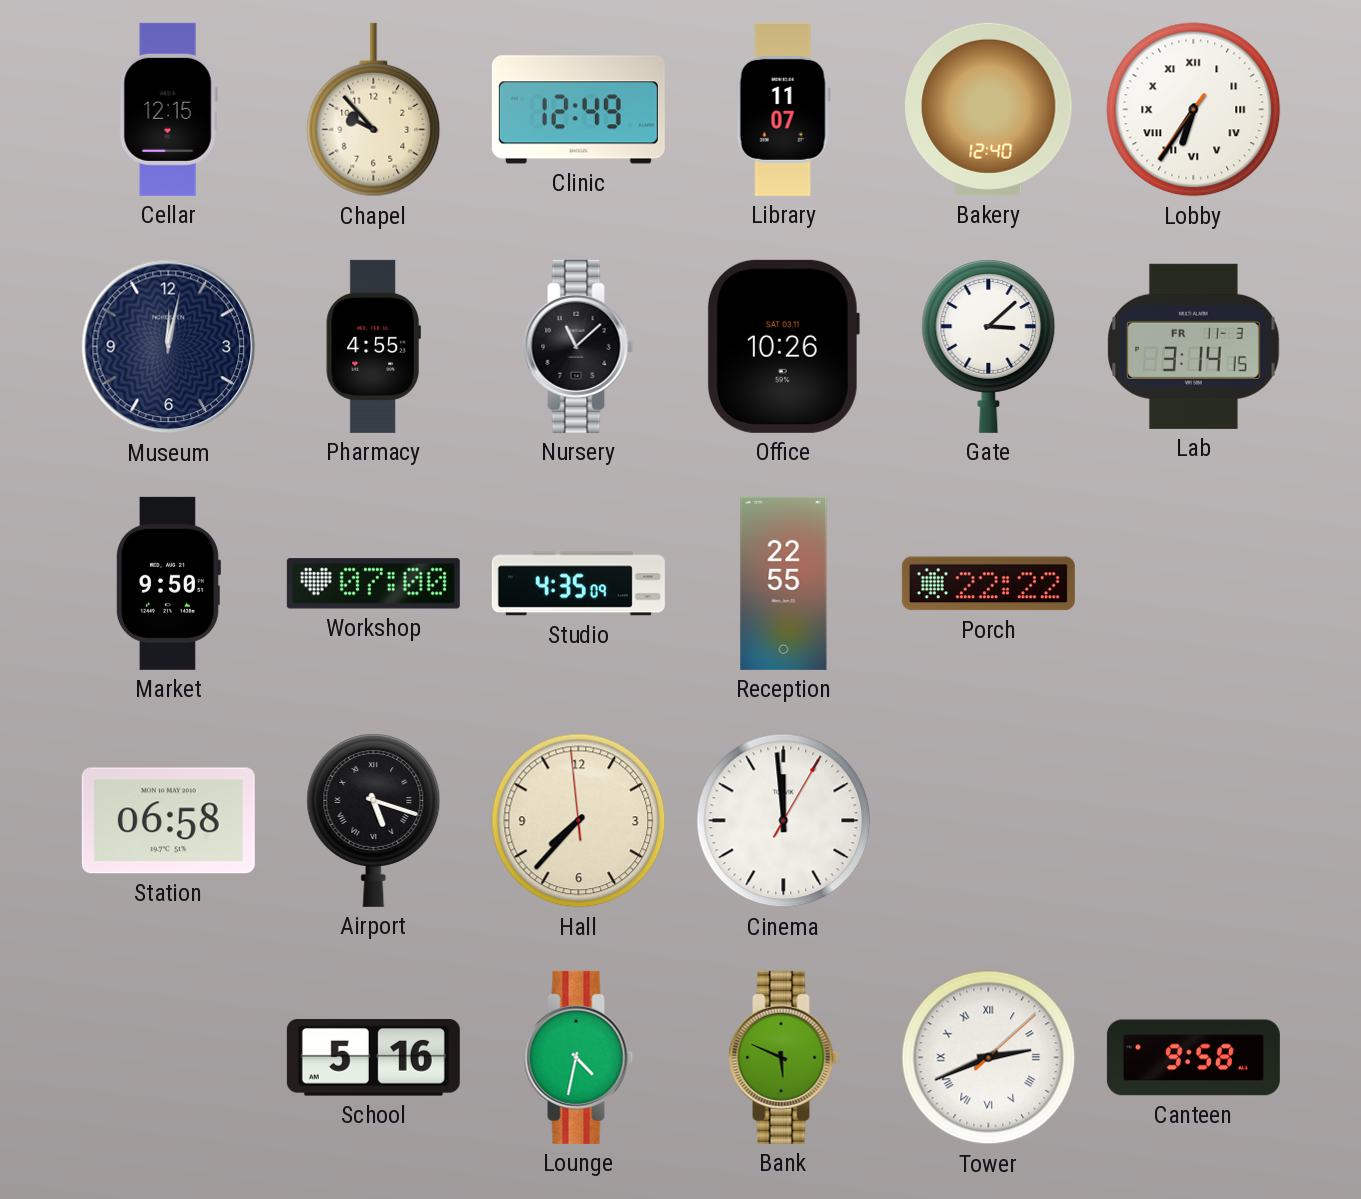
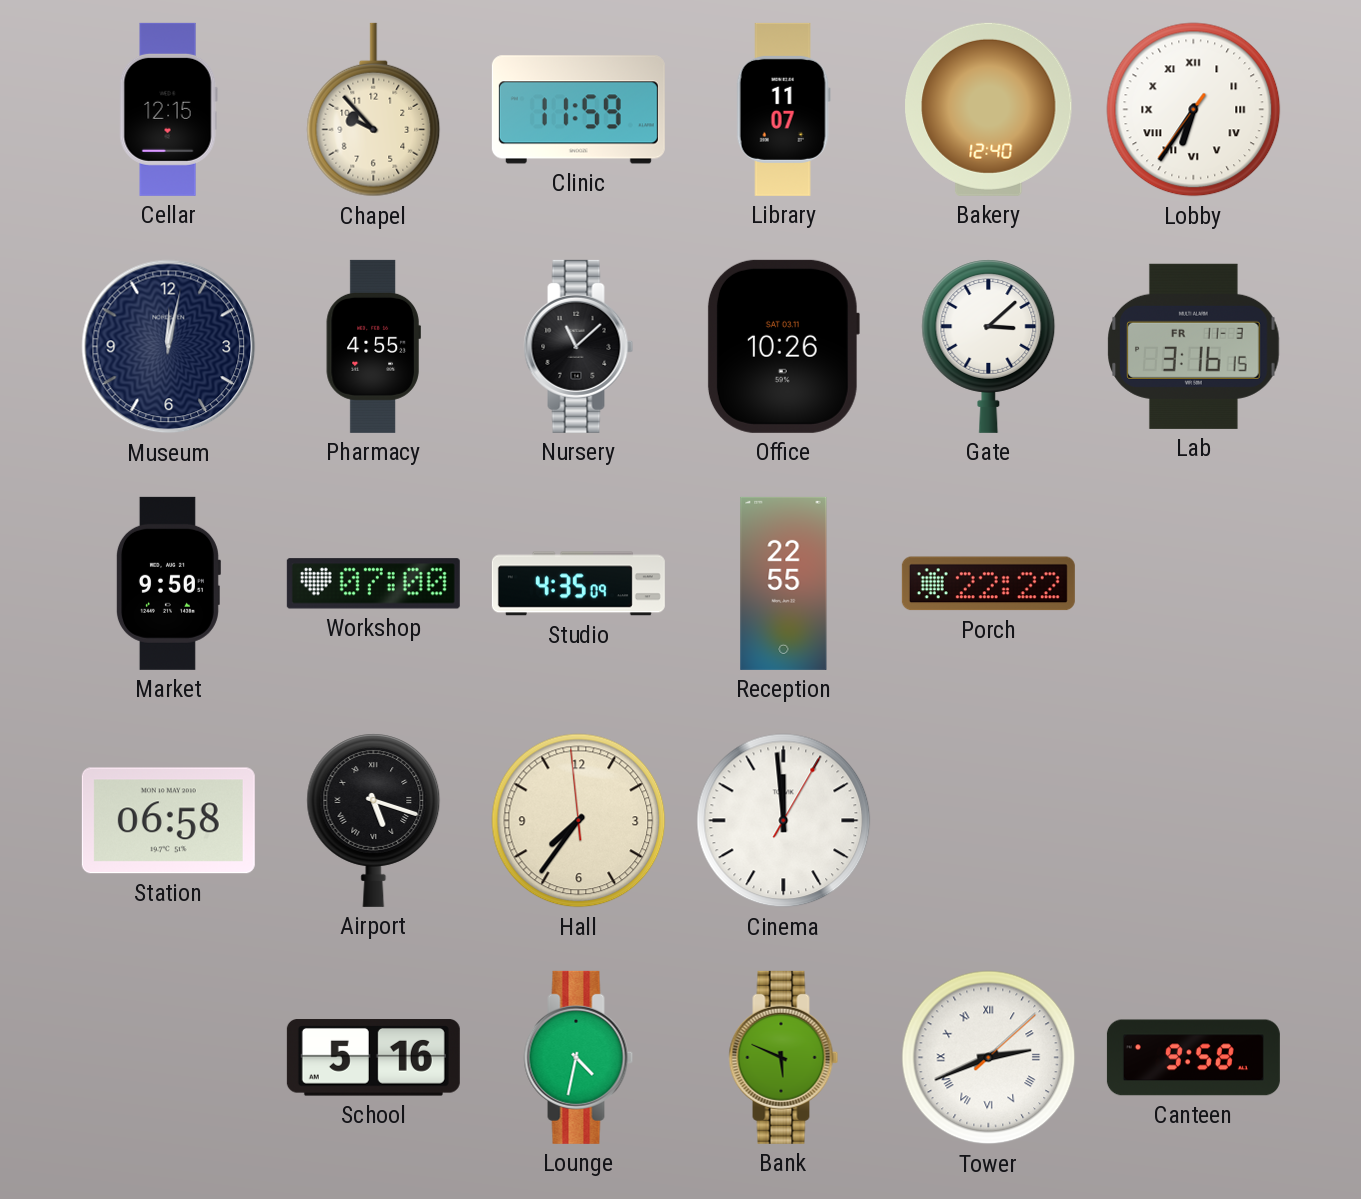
Clinic: 12:49 -> 11:59
Lab: 3:14 -> 3:16
Hall: 7:36 -> 7:35
